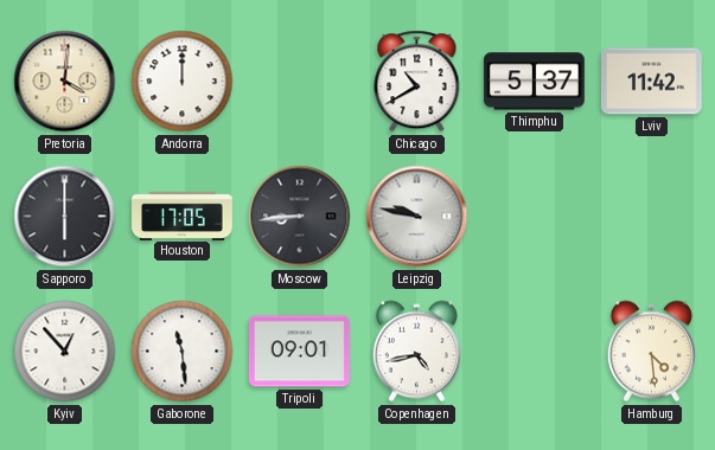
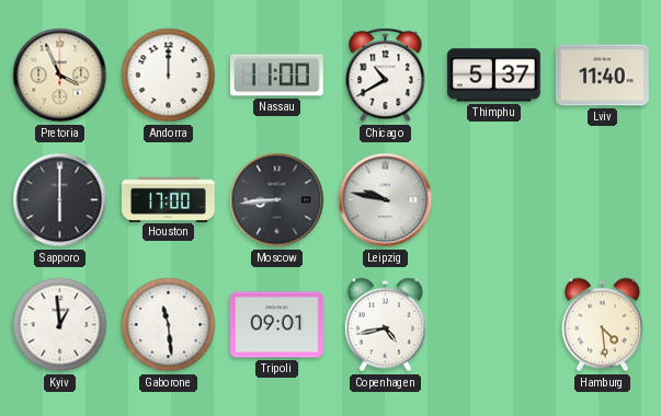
Pretoria: 4:01 -> 3:56
Nassau: none -> 11:00
Lviv: 11:42 -> 11:40
Houston: 17:05 -> 17:00
Kyiv: 12:53 -> 12:59
